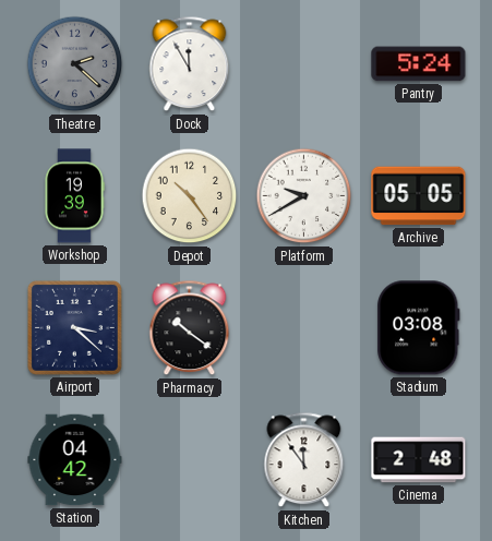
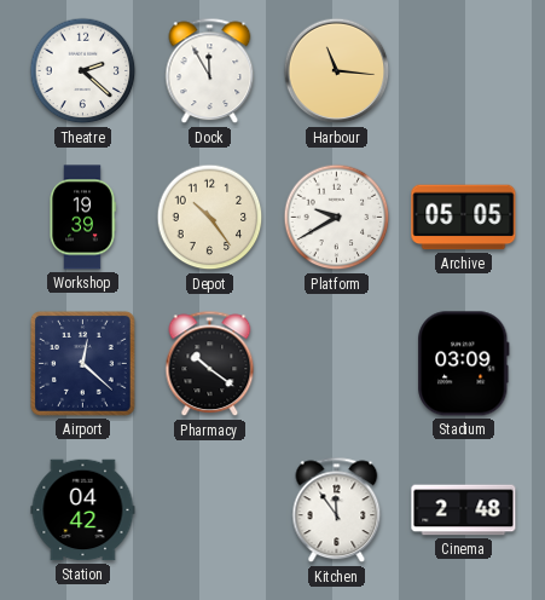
Theatre dial: grey -> white
Harbour: none -> 11:16
Pantry: 5:24 -> none
Airport: 3:22 -> 12:22
Stadium: 03:08 -> 03:09
